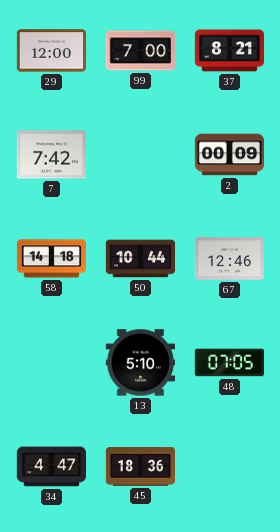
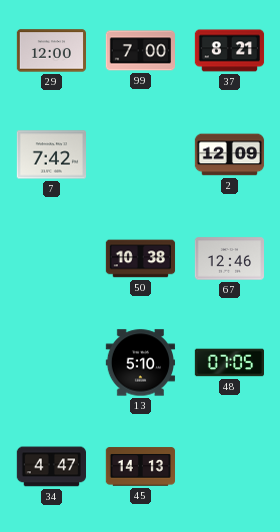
2: 00:09 -> 12:09
58: 14:18 -> none
50: 10:44 -> 10:38
45: 18:36 -> 14:13
